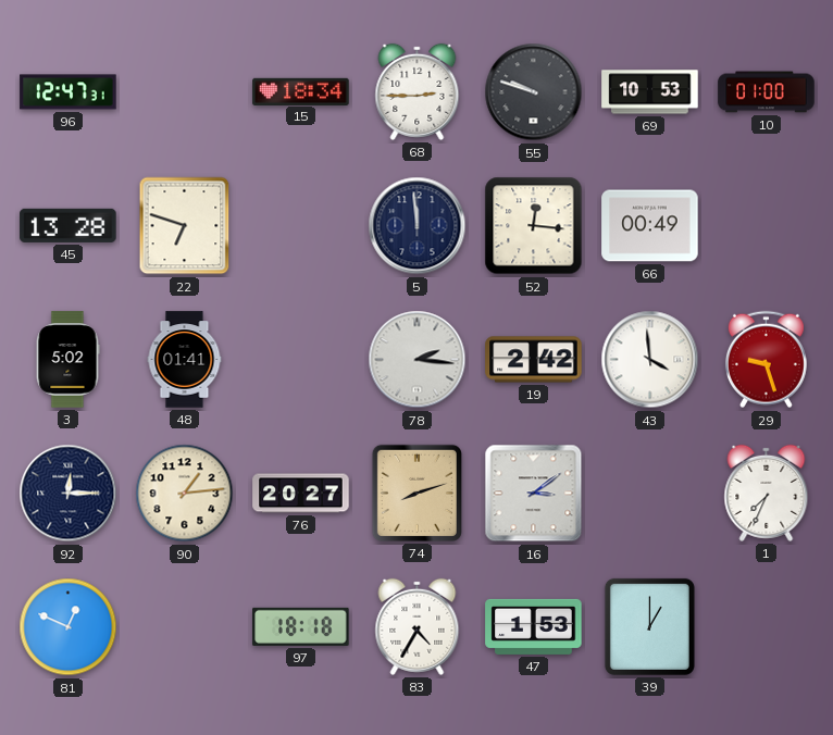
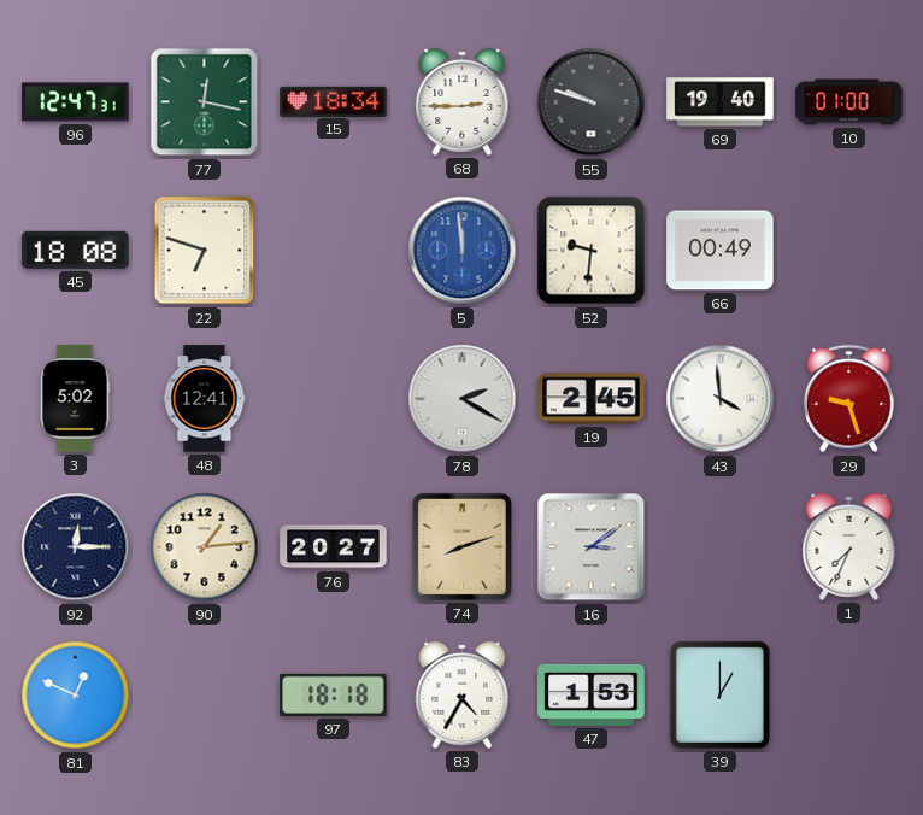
77: none -> 12:17
69: 10:53 -> 19:40
45: 13:28 -> 18:08
5 dial: navy -> blue
52: 12:16 -> 9:31
48: 01:41 -> 12:41
78: 2:16 -> 2:20
19: 2:42 -> 2:45
